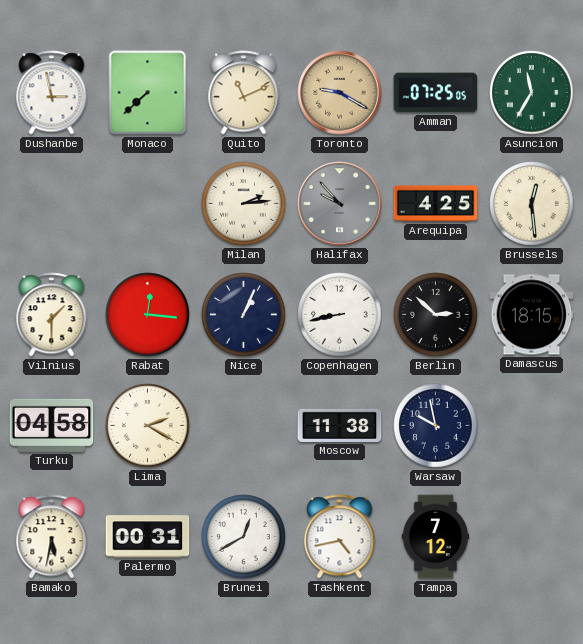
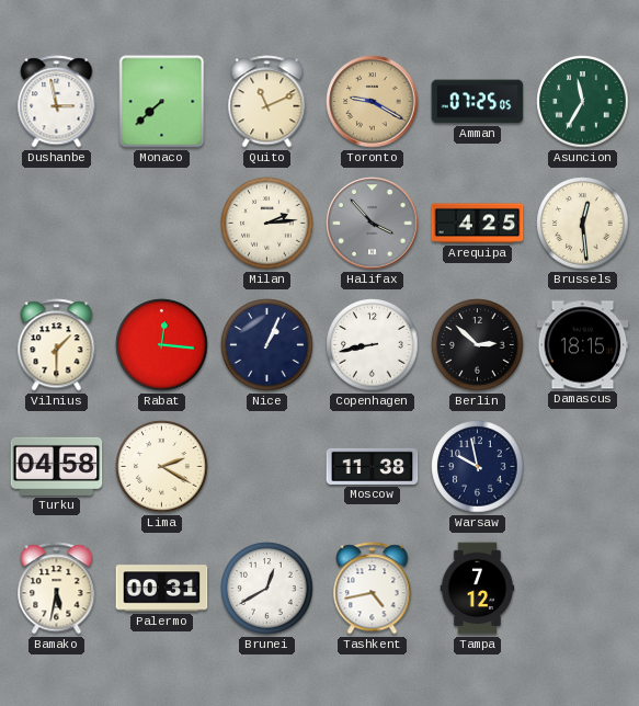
Halifax: 9:53 -> 3:53
